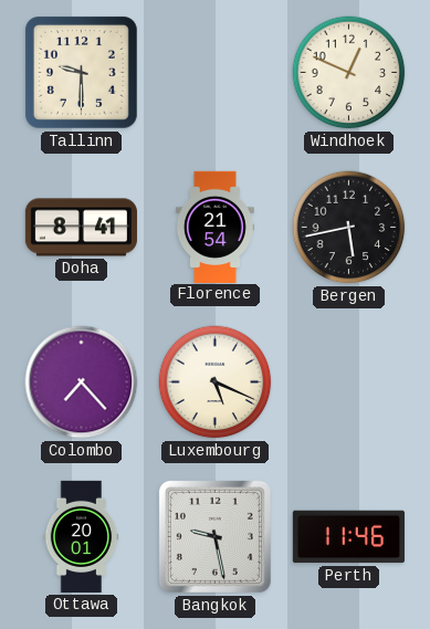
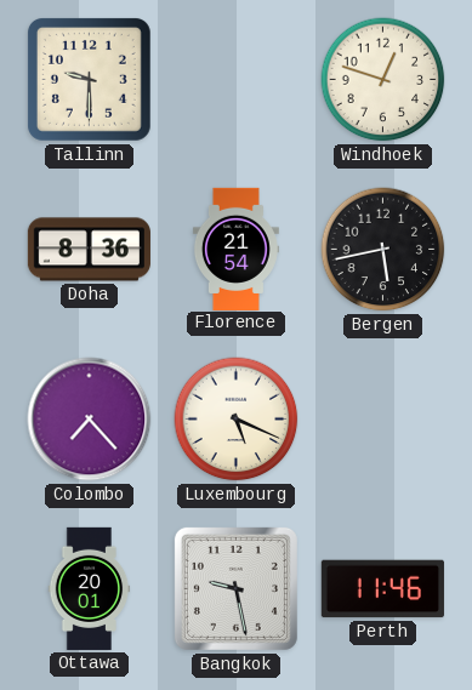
Windhoek: 12:49 -> 12:48
Doha: 8:41 -> 8:36
